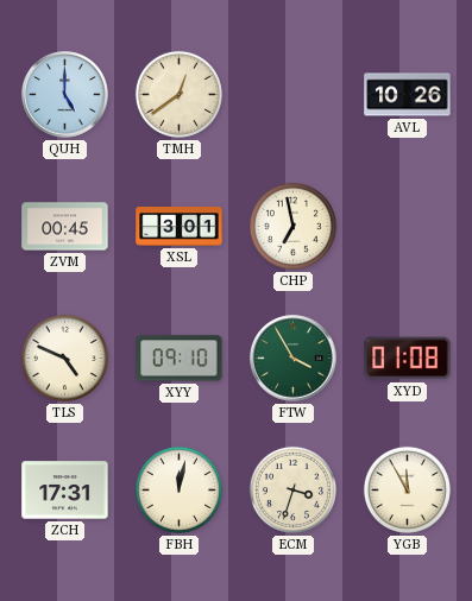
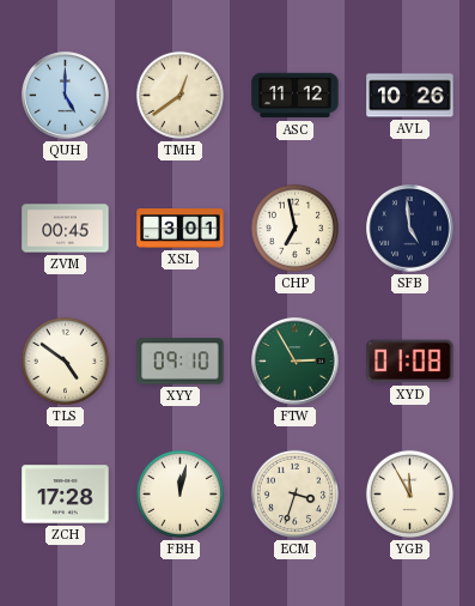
ASC: none -> 11:12
SFB: none -> 4:59
TLS: 4:49 -> 4:51
FTW: 3:55 -> 2:55
ZCH: 17:31 -> 17:28
